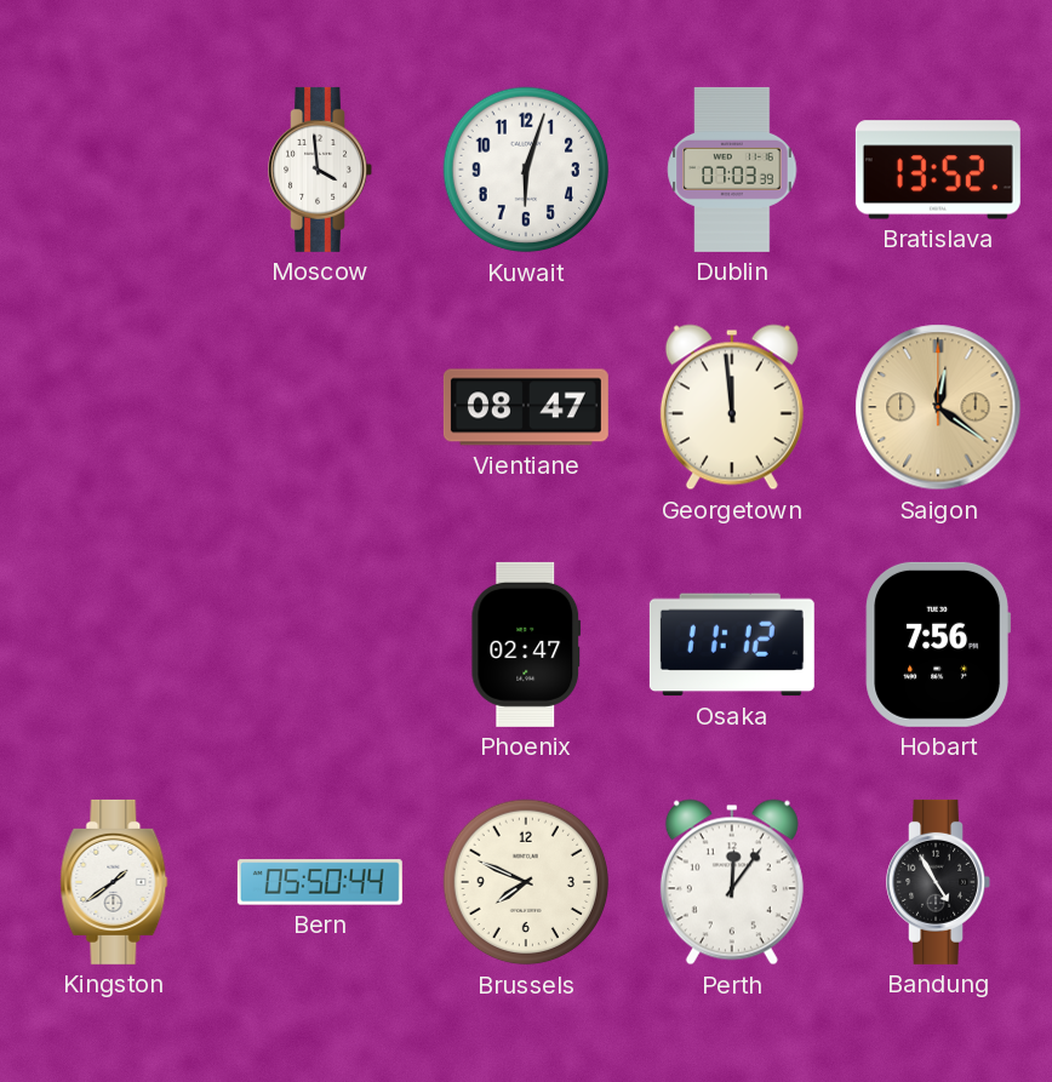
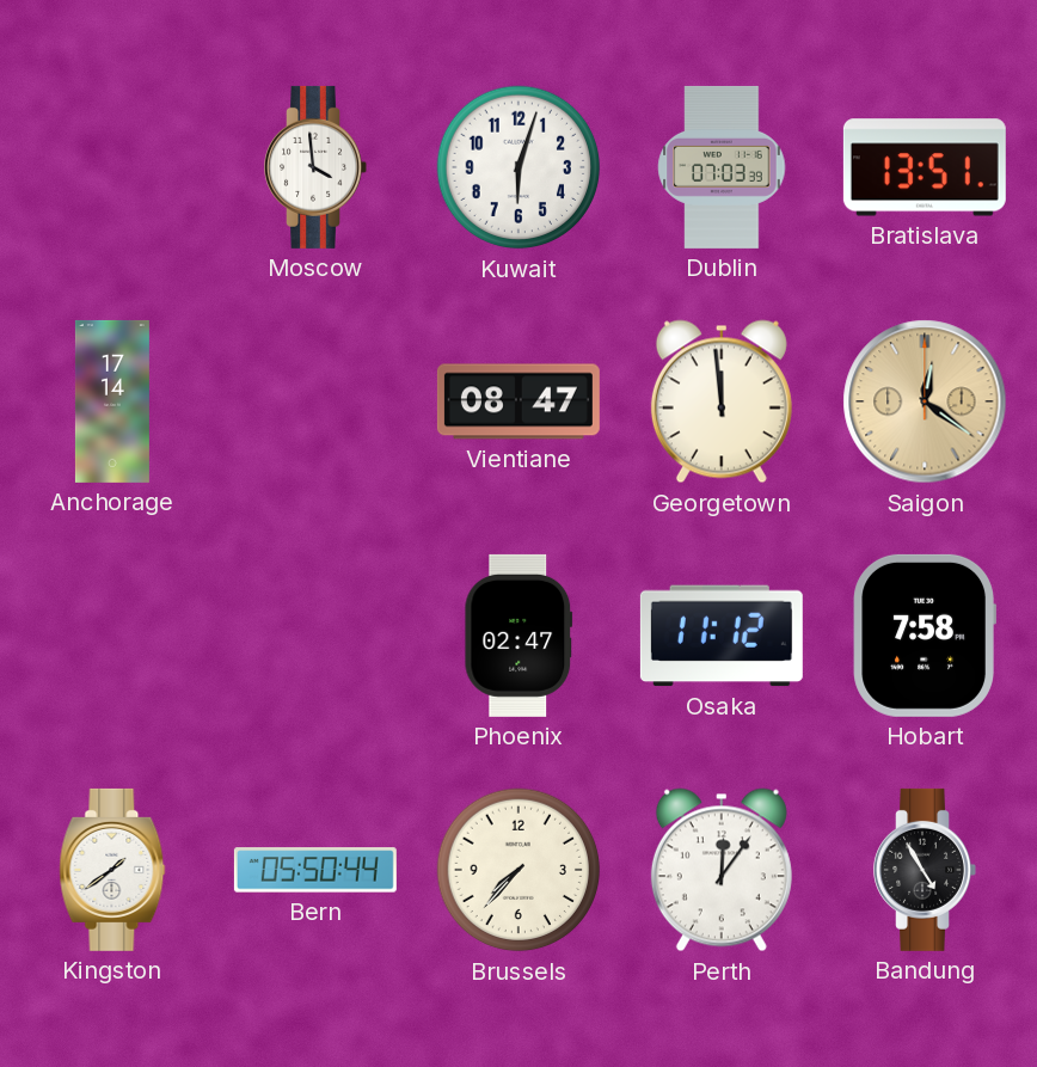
Bratislava: 13:52 -> 13:51
Anchorage: none -> 17:14
Hobart: 7:56 -> 7:58
Brussels: 7:49 -> 7:37
